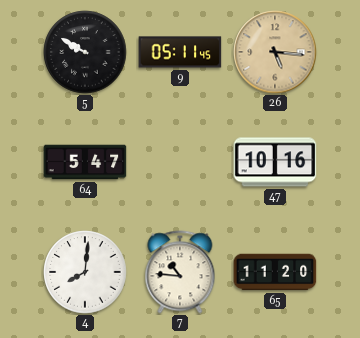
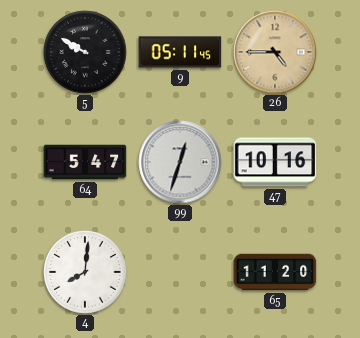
26: 5:16 -> 4:45
99: none -> 12:33
7: 10:46 -> none
